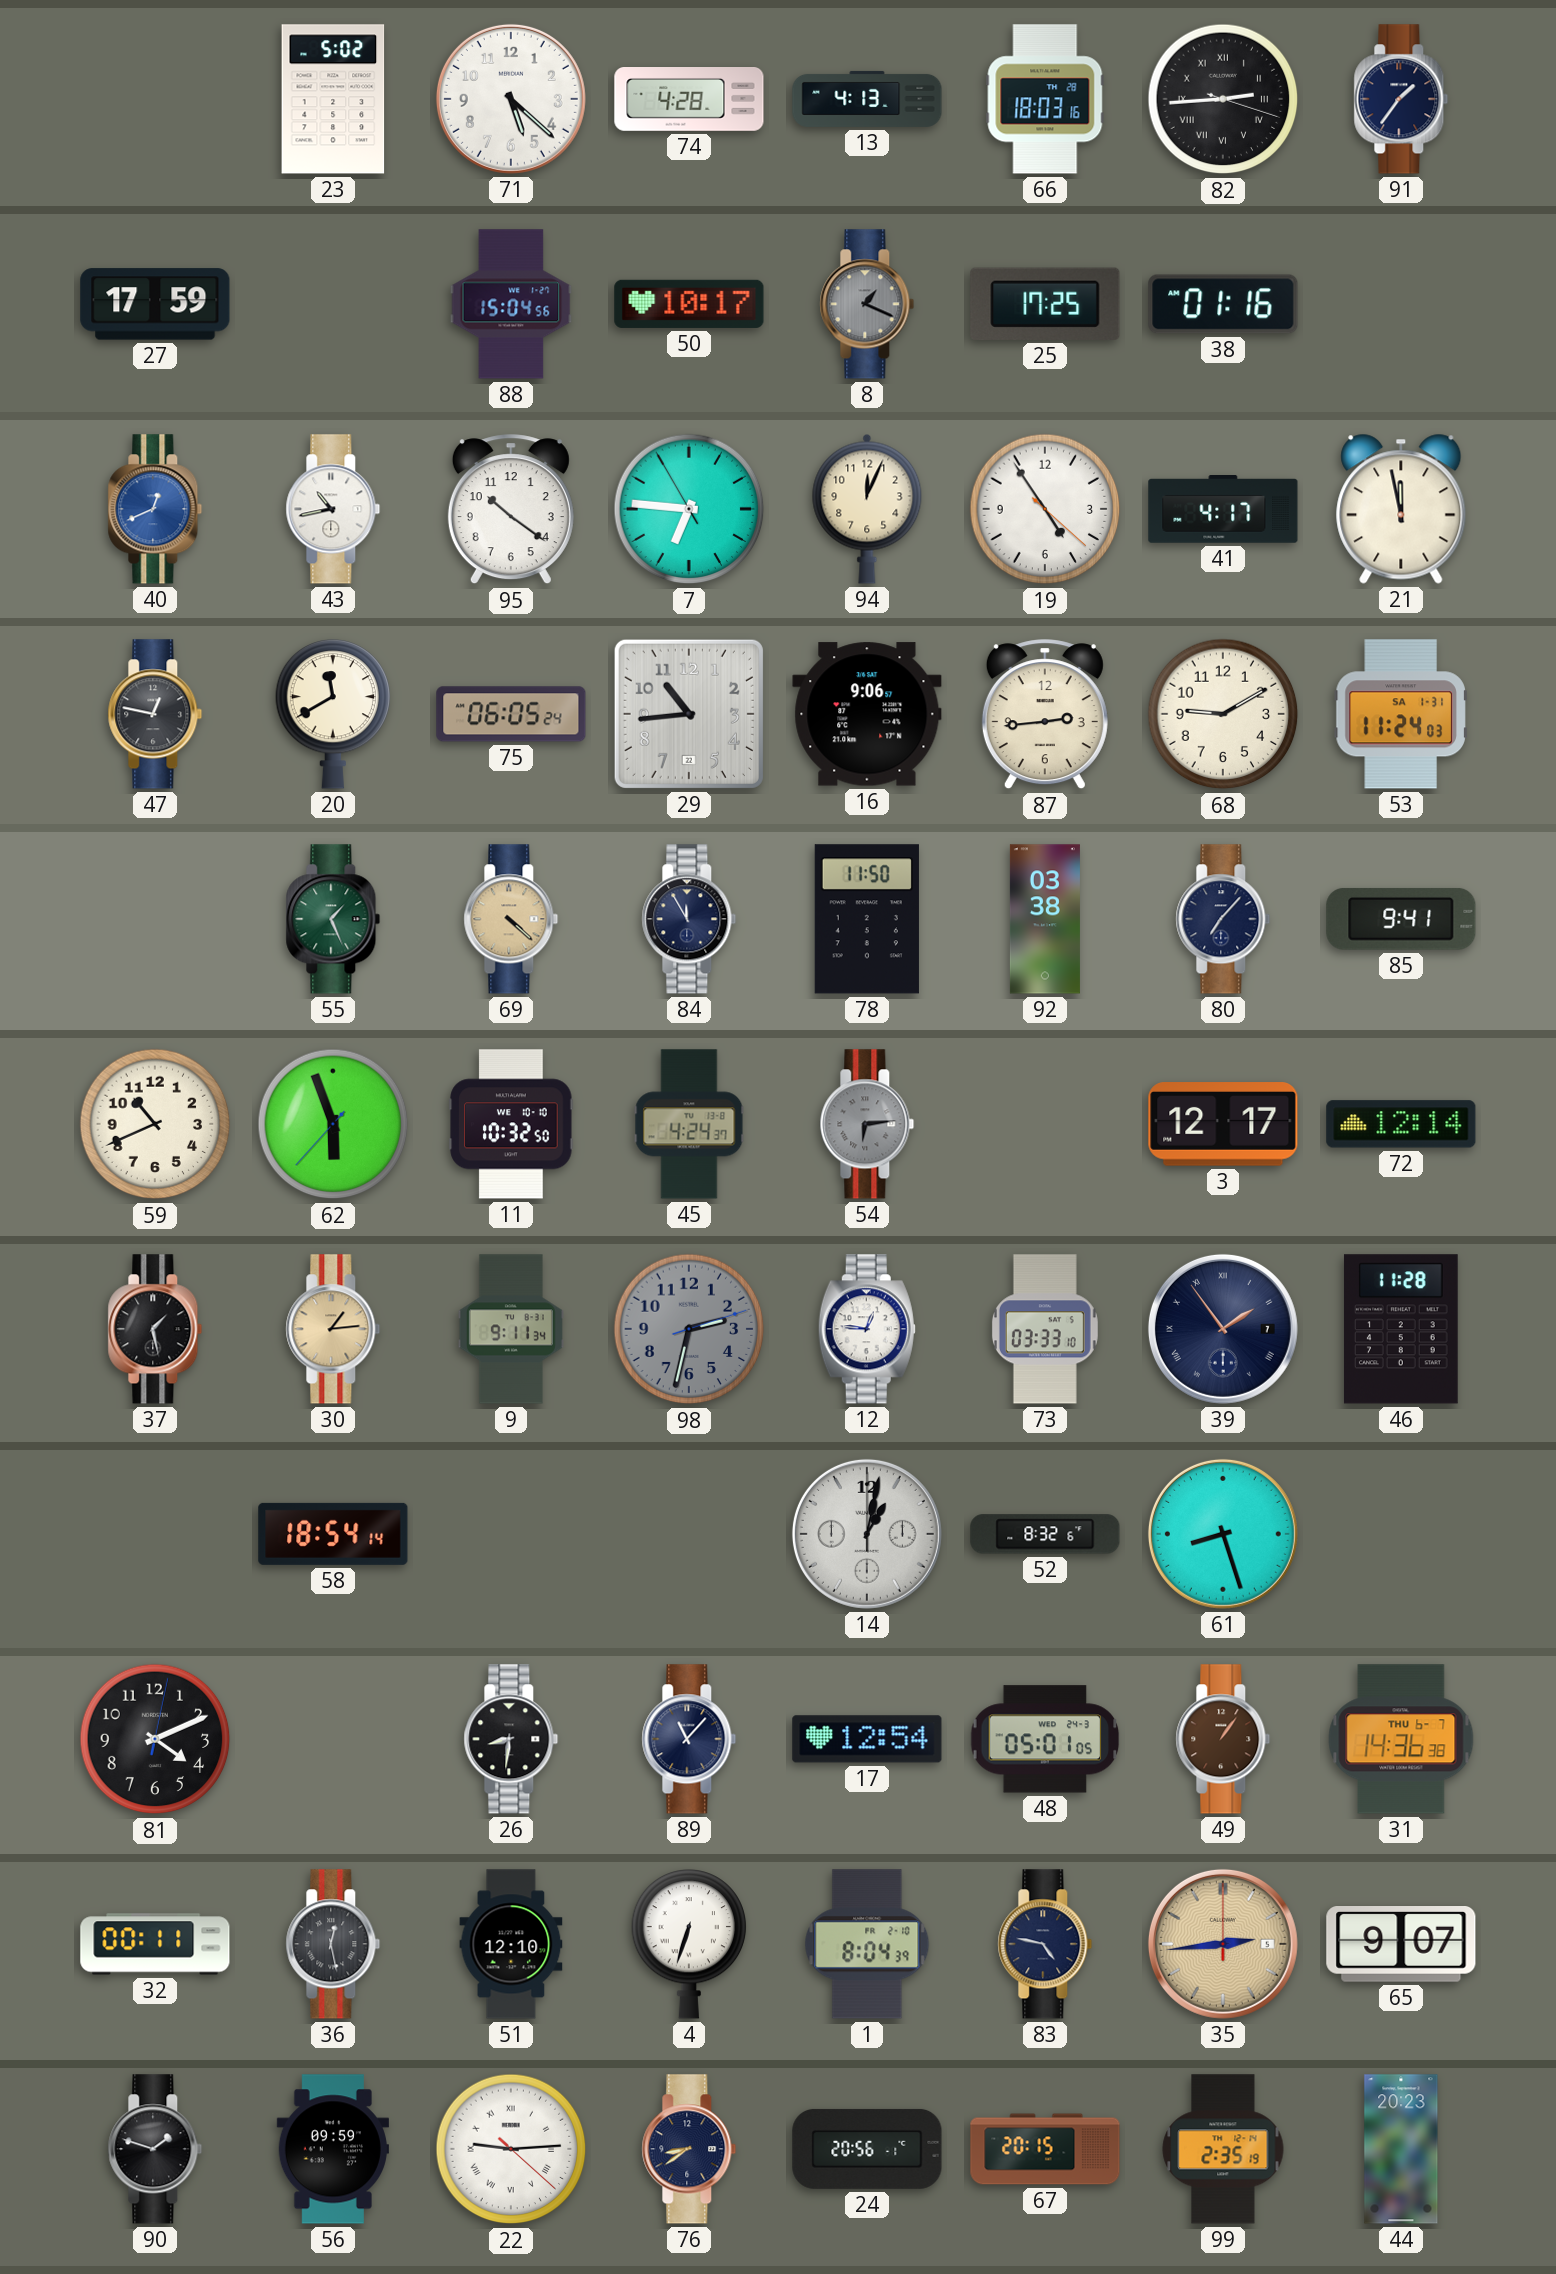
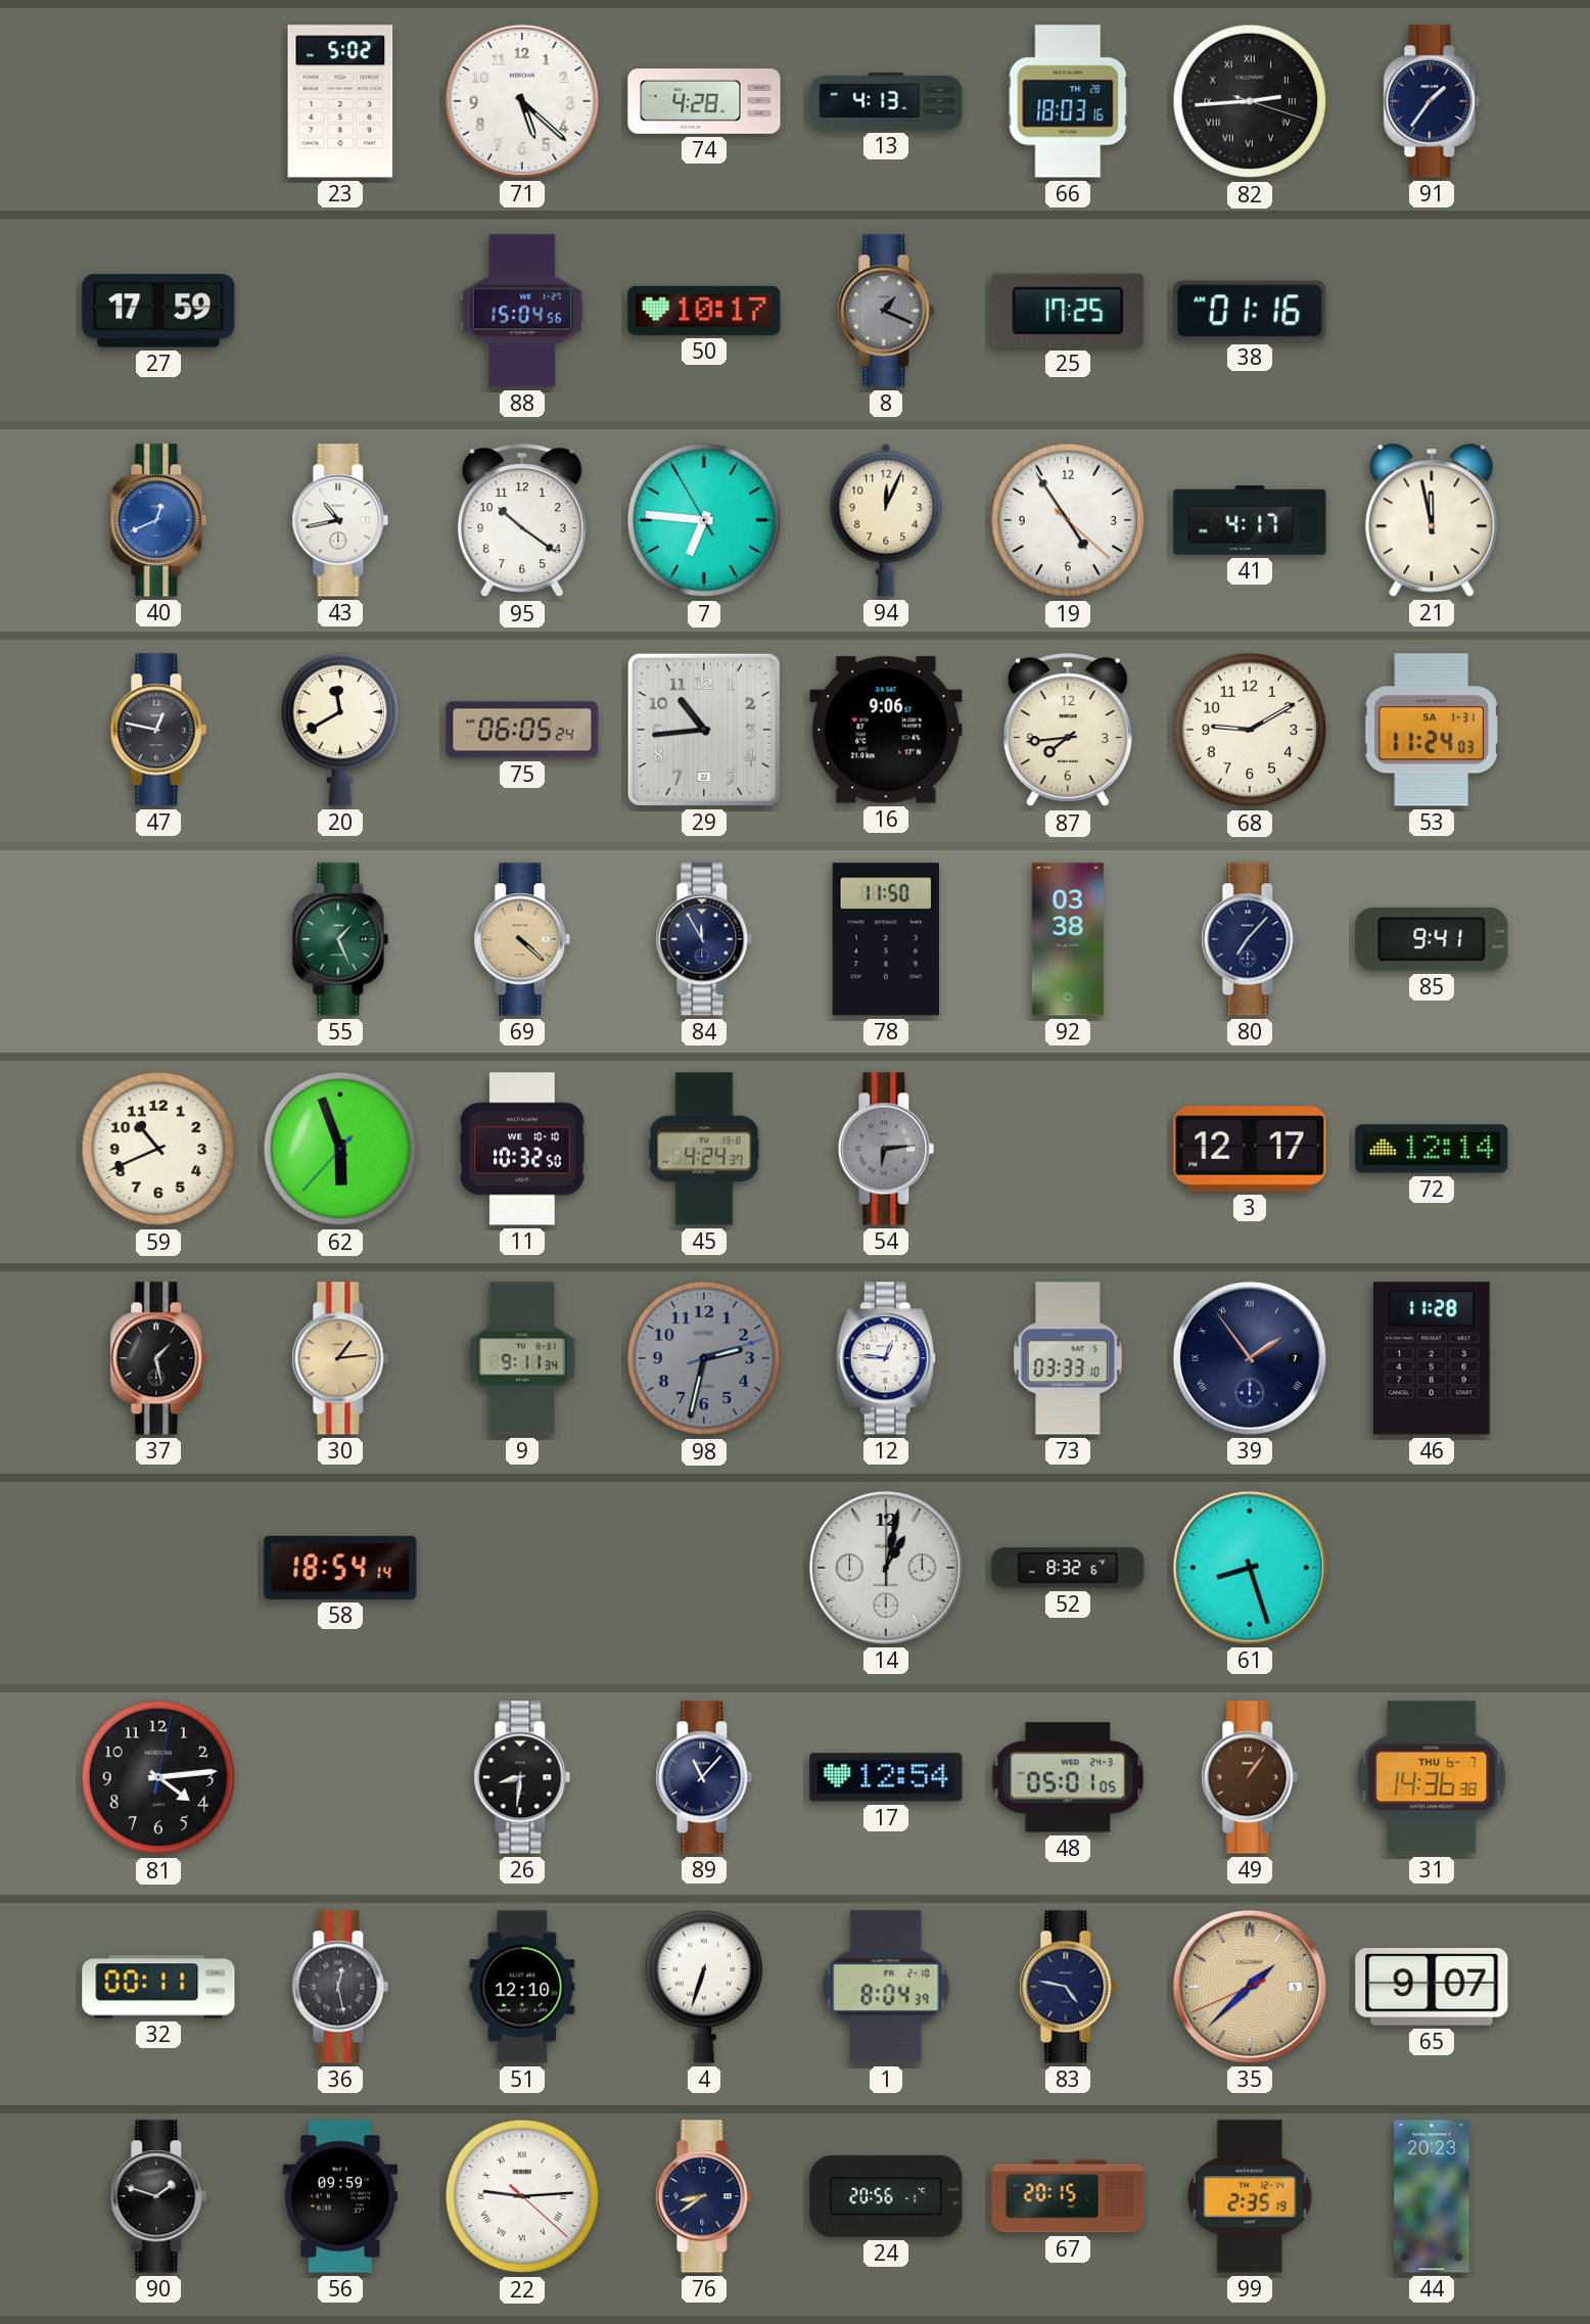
87: 2:44 -> 7:44
81: 4:11 -> 4:14
35: 2:44 -> 1:37
